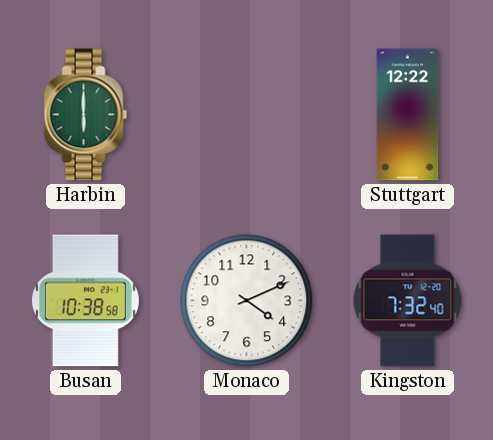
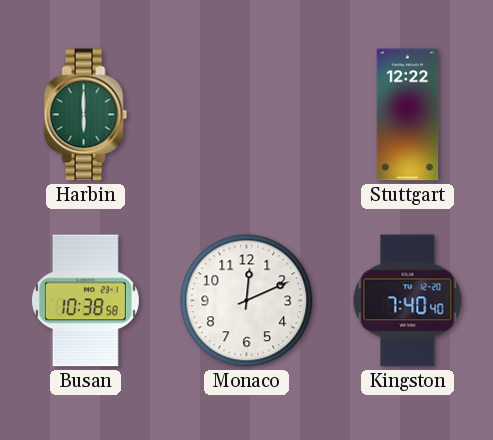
Monaco: 4:11 -> 12:11
Kingston: 7:32 -> 7:40
